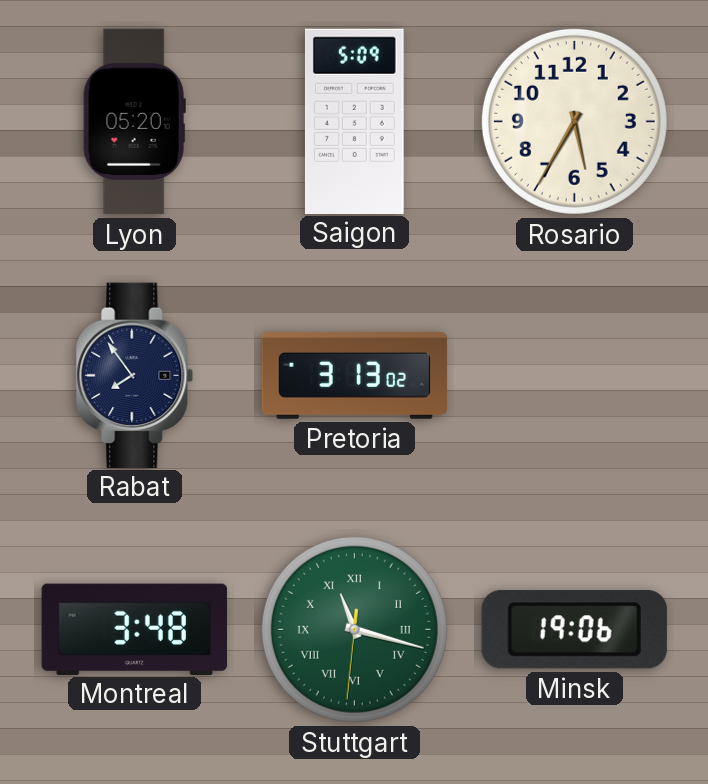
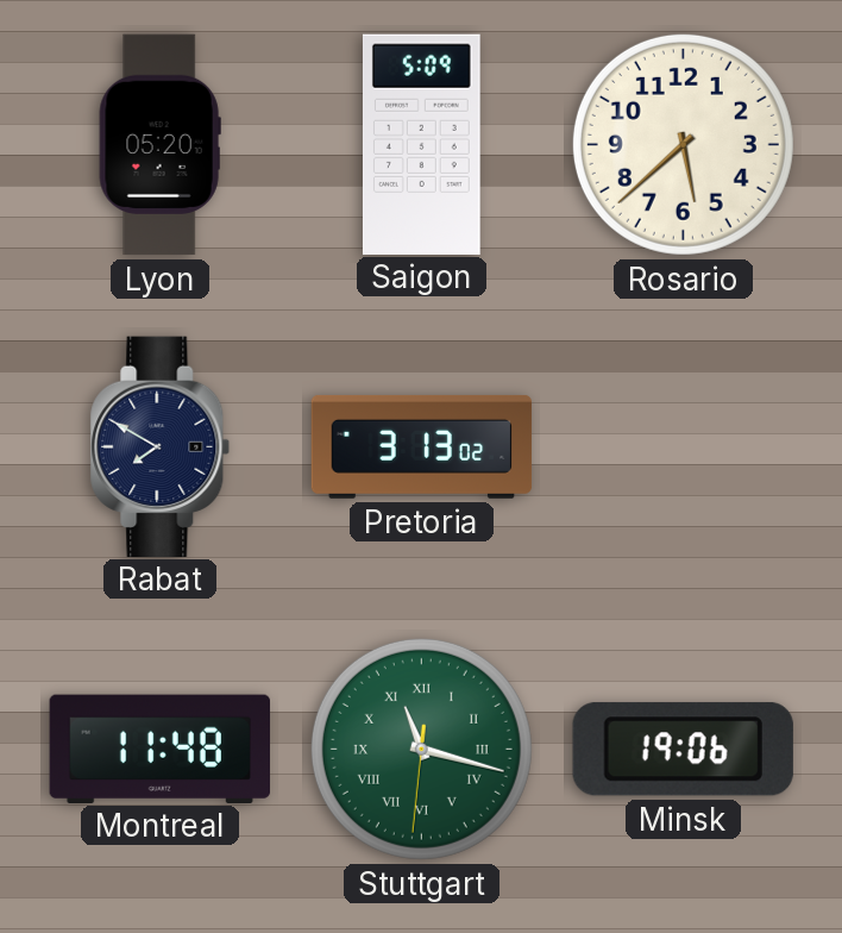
Rosario: 5:35 -> 5:38
Rabat: 7:54 -> 7:50
Montreal: 3:48 -> 11:48
